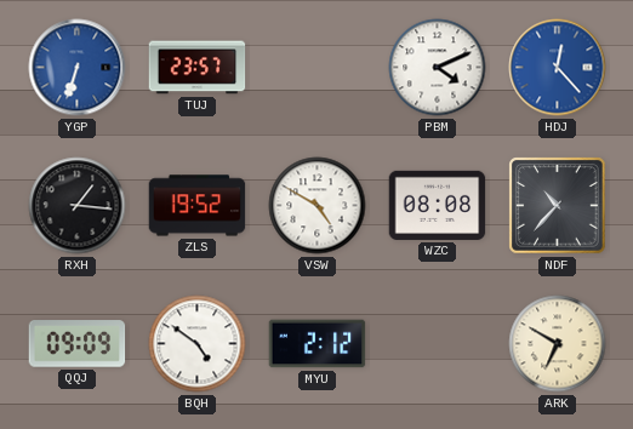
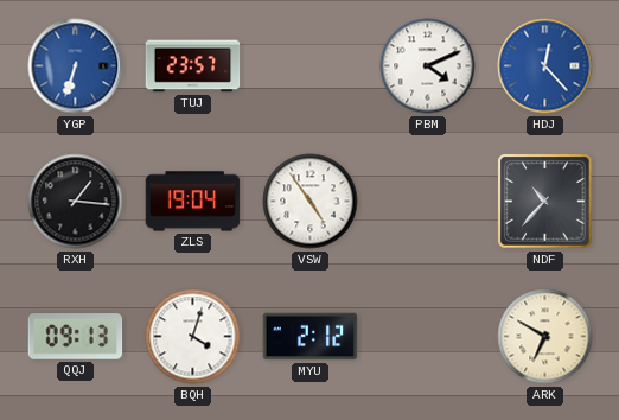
ZLS: 19:52 -> 19:04
VSW: 4:50 -> 4:54
WZC: 08:08 -> none
QQJ: 09:09 -> 09:13
BQH: 4:51 -> 4:03
